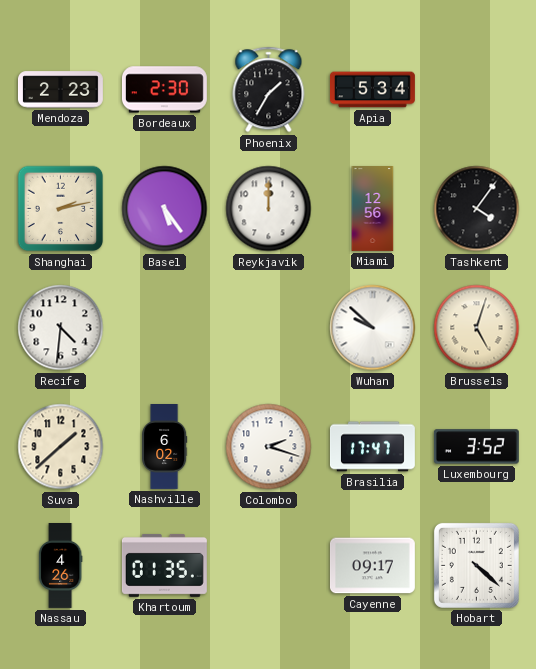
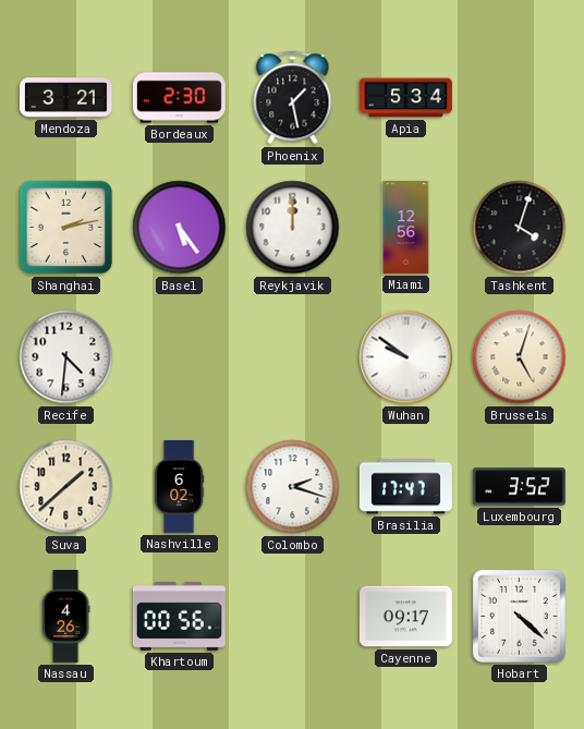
Mendoza: 2:23 -> 3:21
Phoenix: 1:35 -> 1:28
Tashkent: 4:06 -> 4:03
Wuhan: 9:52 -> 9:51
Khartoum: 01:35 -> 00:56
